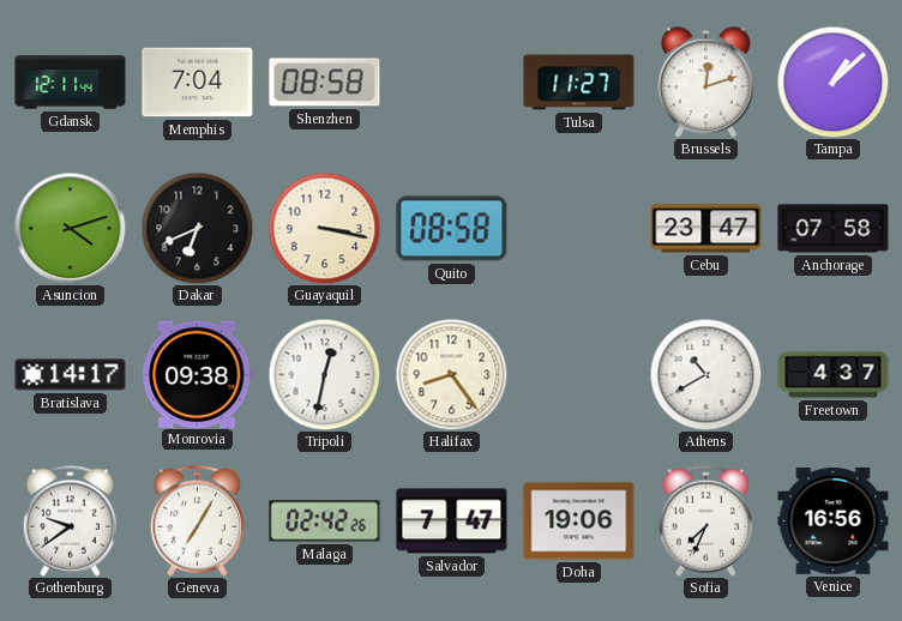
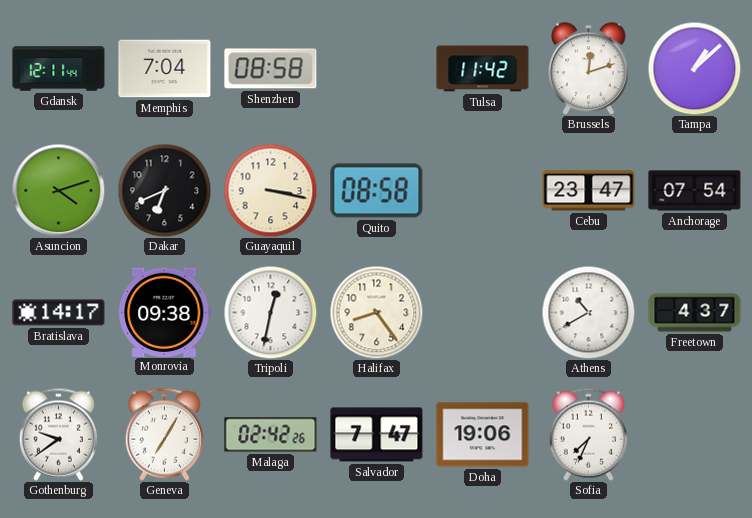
Tulsa: 11:27 -> 11:42
Anchorage: 07:58 -> 07:54
Venice: 16:56 -> none
